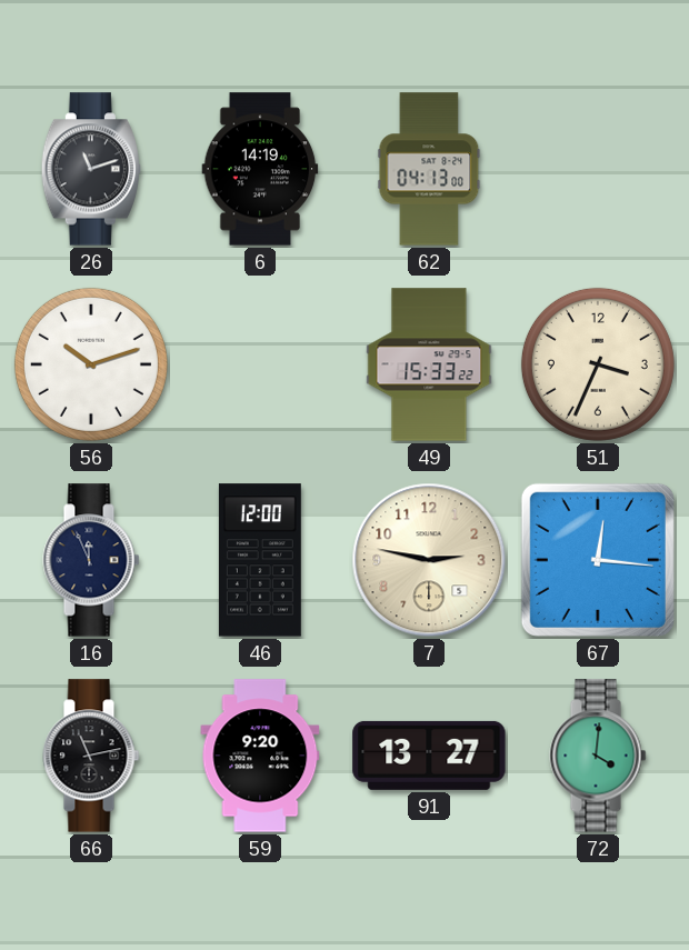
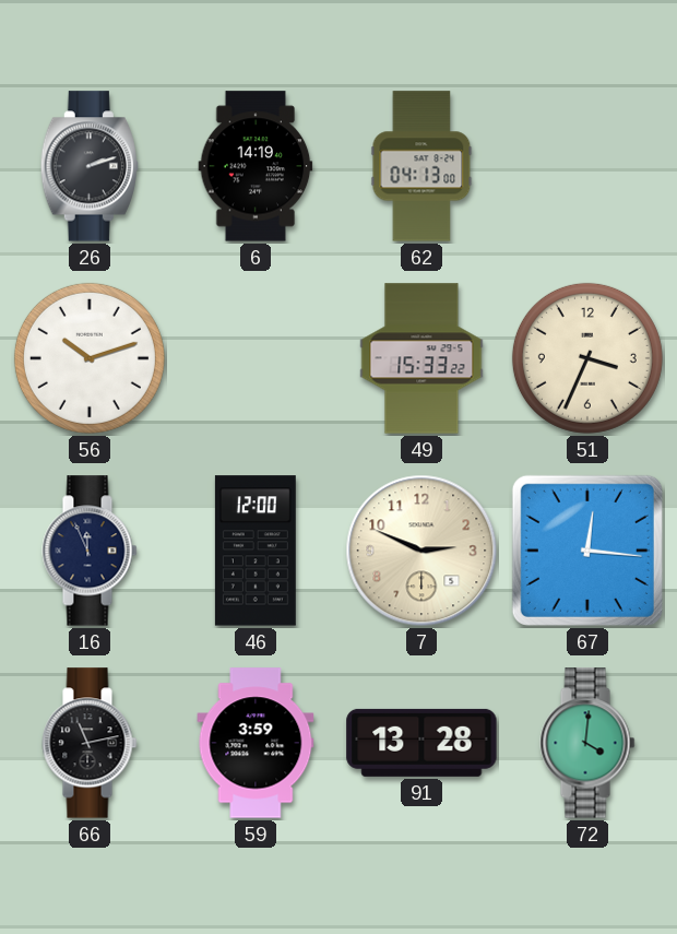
26: 11:12 -> 2:12
7: 2:47 -> 2:49
59: 9:20 -> 3:59
91: 13:27 -> 13:28
